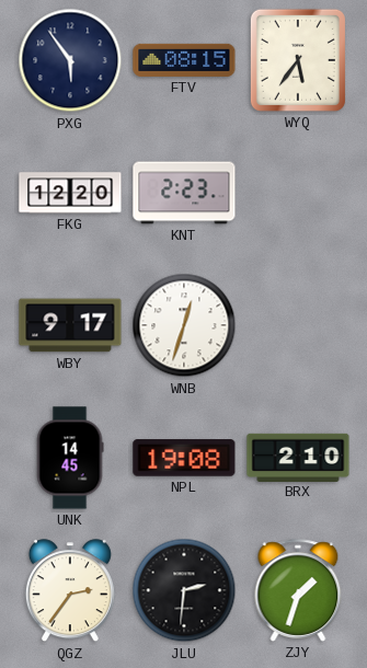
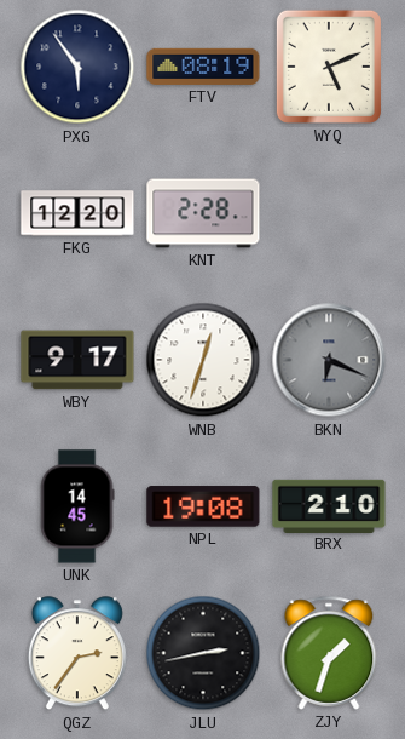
FTV: 08:15 -> 08:19
WYQ: 5:36 -> 5:11
KNT: 2:23 -> 2:28
BKN: none -> 6:19
JLU: 2:31 -> 2:43
